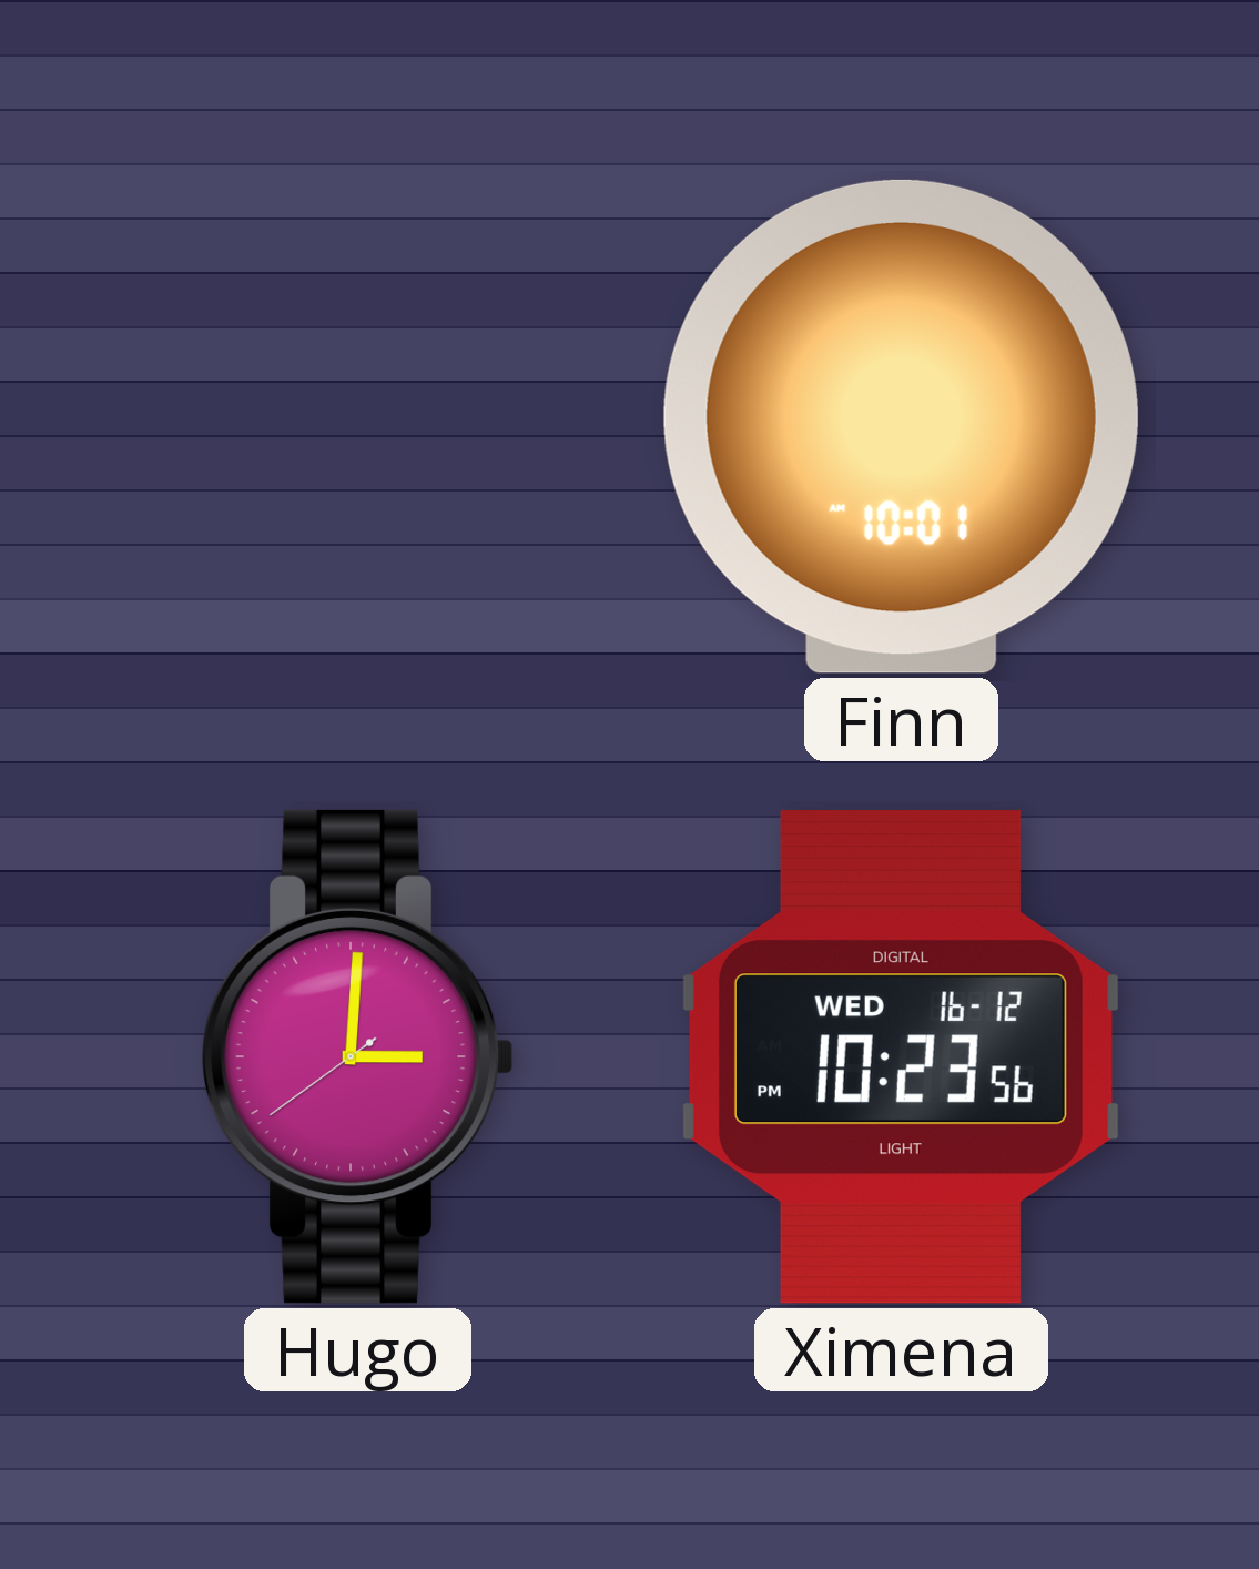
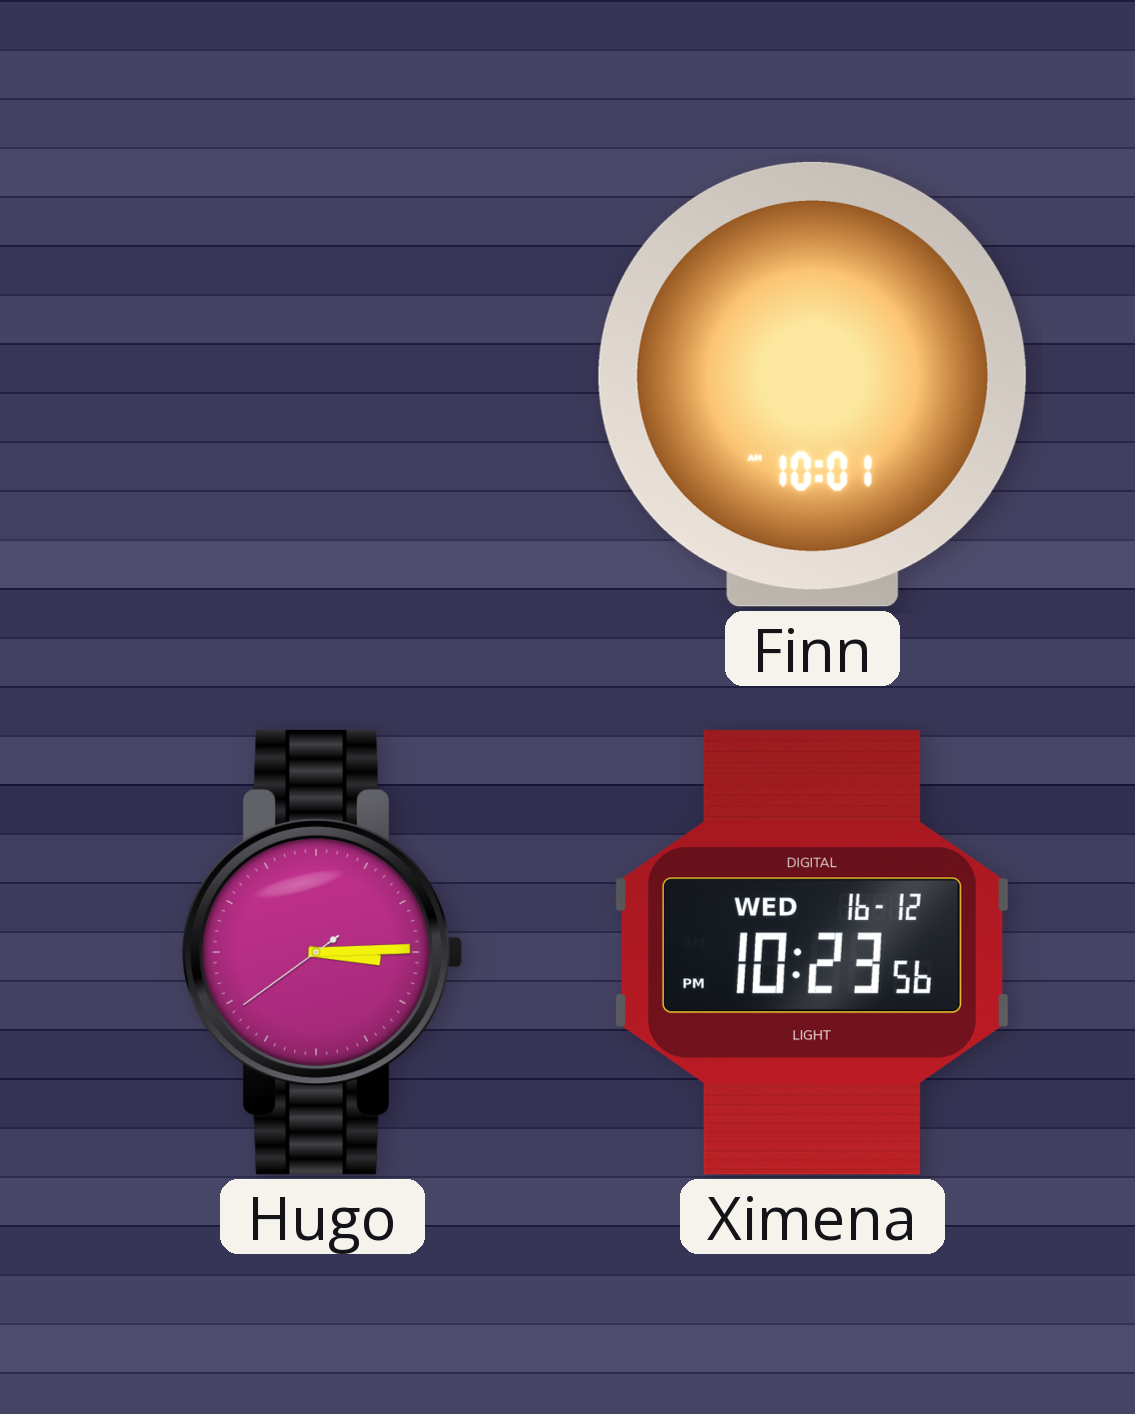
Hugo: 3:00 -> 3:14
